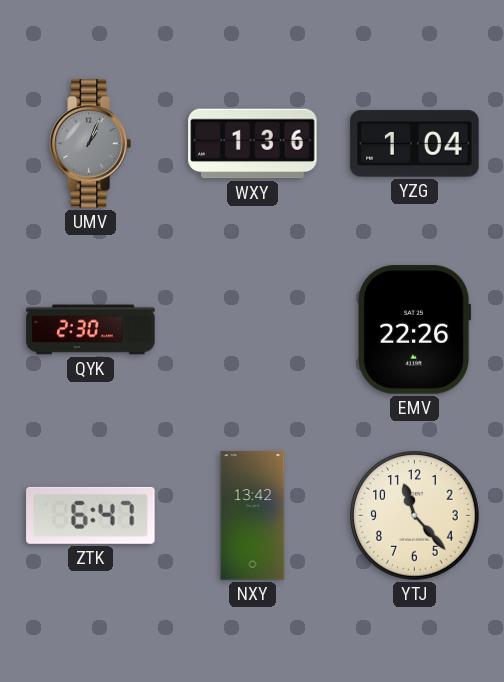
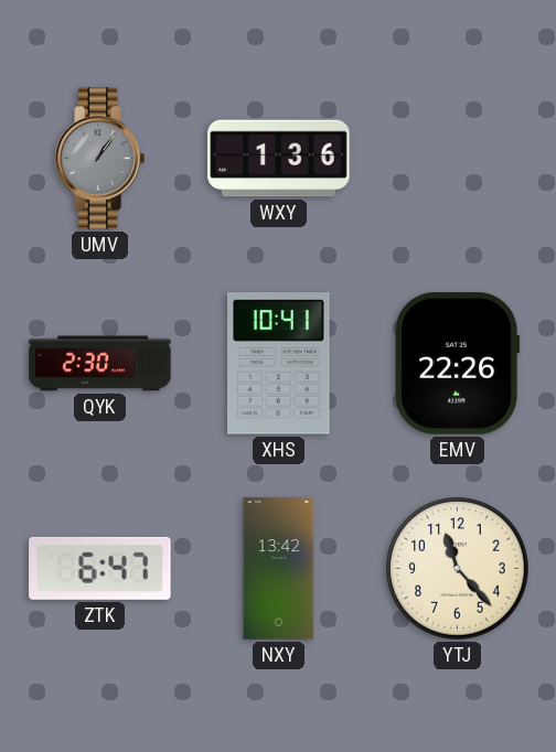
UMV: 1:04 -> 1:06
YZG: 1:04 -> none
XHS: none -> 10:41
